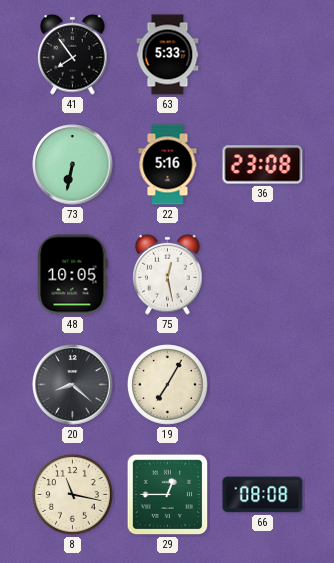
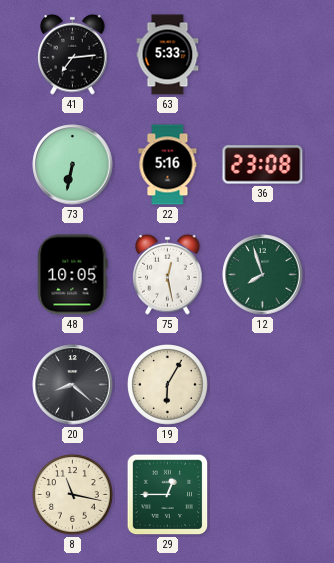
41: 7:54 -> 7:14
12: none -> 7:57
19: 7:05 -> 6:05
66: 08:08 -> none
